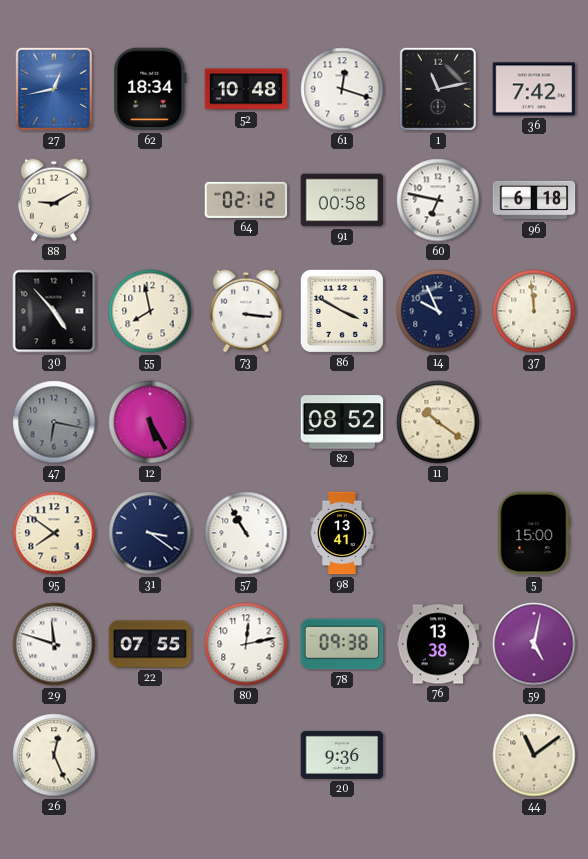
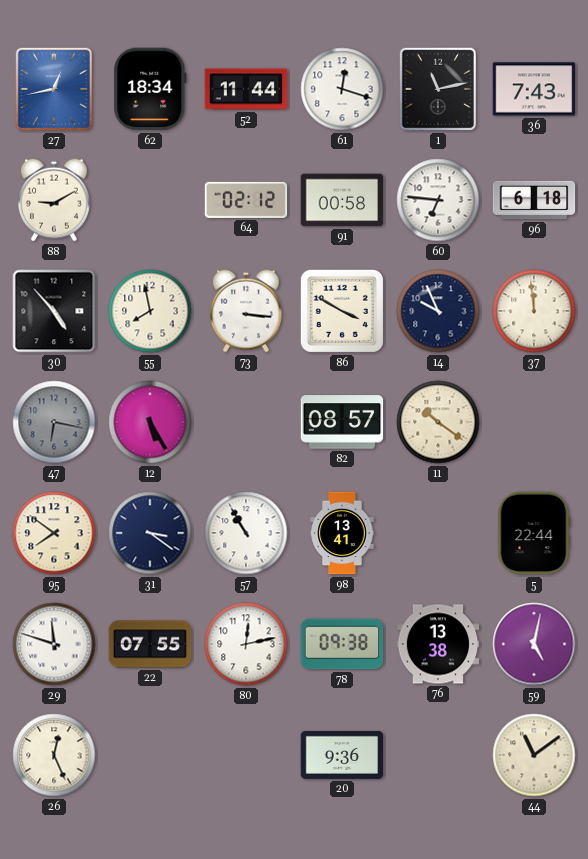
52: 10:48 -> 11:44
36: 7:42 -> 7:43
60: 6:47 -> 6:46
82: 08:52 -> 08:57
5: 15:00 -> 22:44
